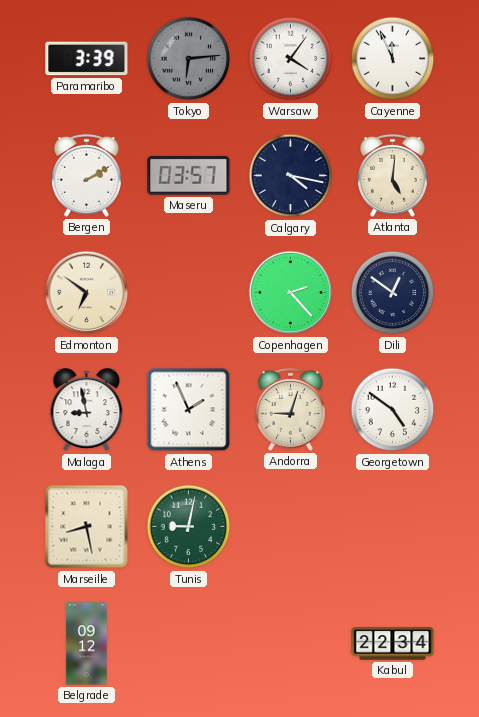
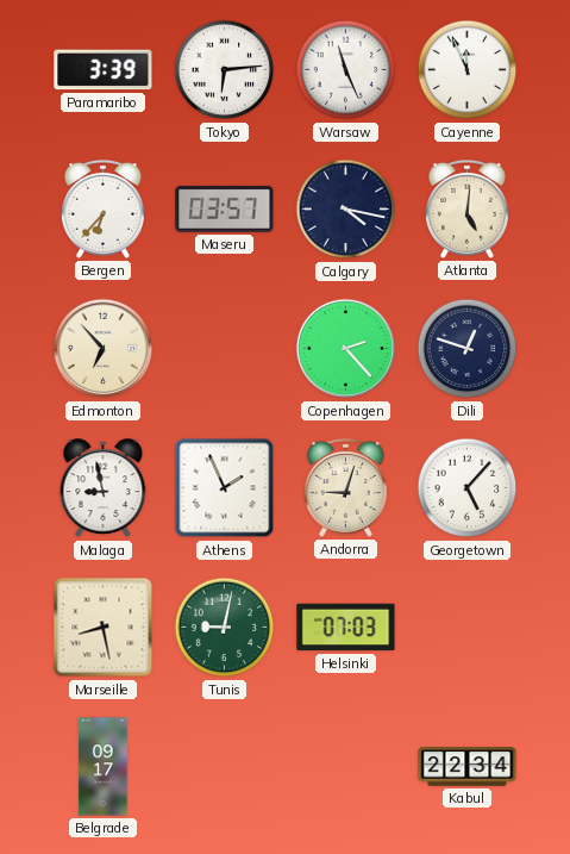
Tokyo dial: grey -> white
Warsaw: 4:06 -> 11:26
Bergen: 2:10 -> 6:37
Edmonton: 6:51 -> 6:53
Dili: 12:51 -> 12:48
Georgetown: 4:51 -> 5:07
Helsinki: none -> 07:03
Belgrade: 09:12 -> 09:17
